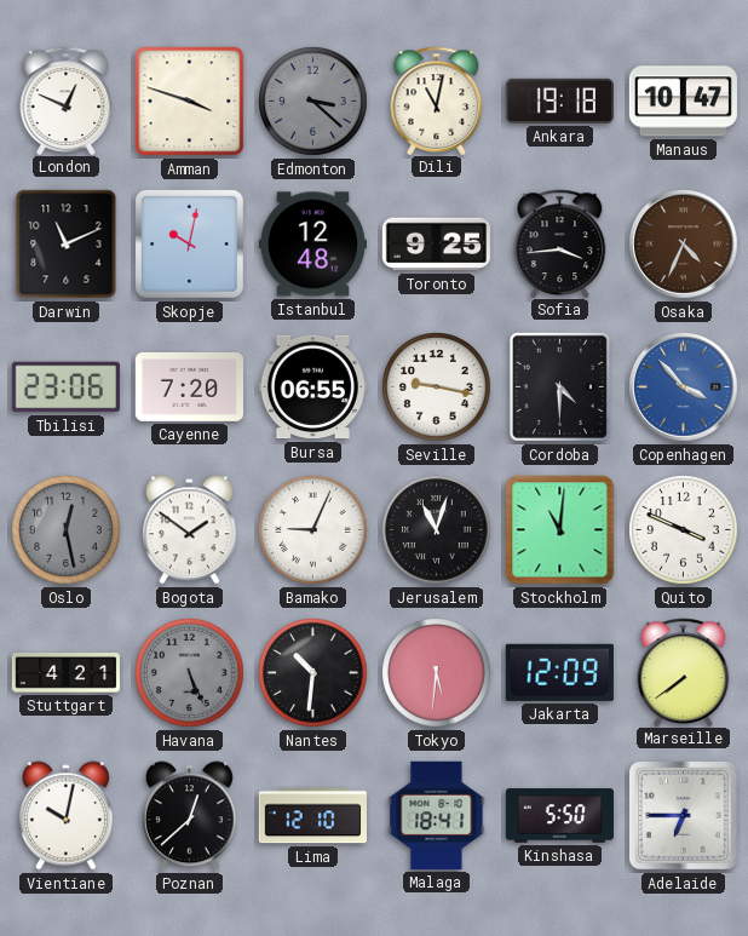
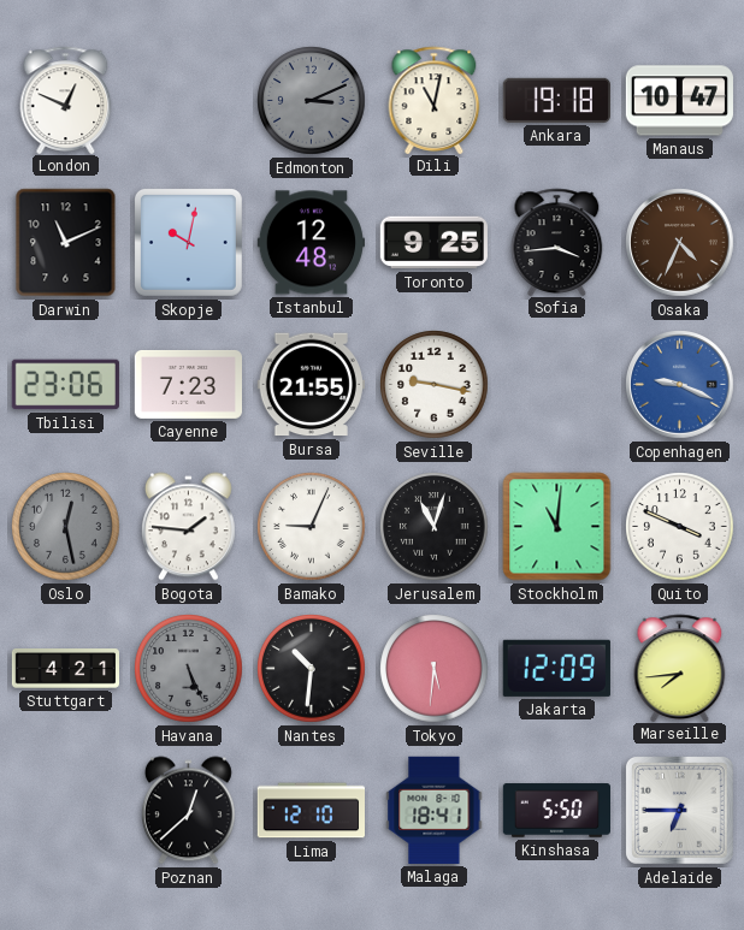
Amman: 3:48 -> none
Edmonton: 3:22 -> 3:11
Cayenne: 7:20 -> 7:23
Bursa: 06:55 -> 21:55
Cordoba: 4:30 -> none
Copenhagen: 3:53 -> 9:19
Bogota: 1:51 -> 1:46
Marseille: 7:39 -> 7:44
Vientiane: 10:02 -> none
